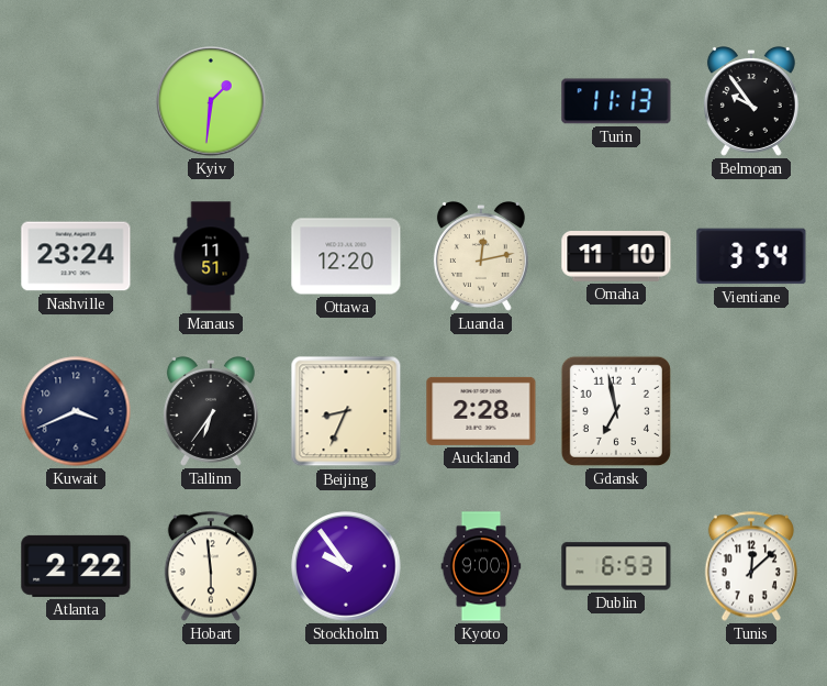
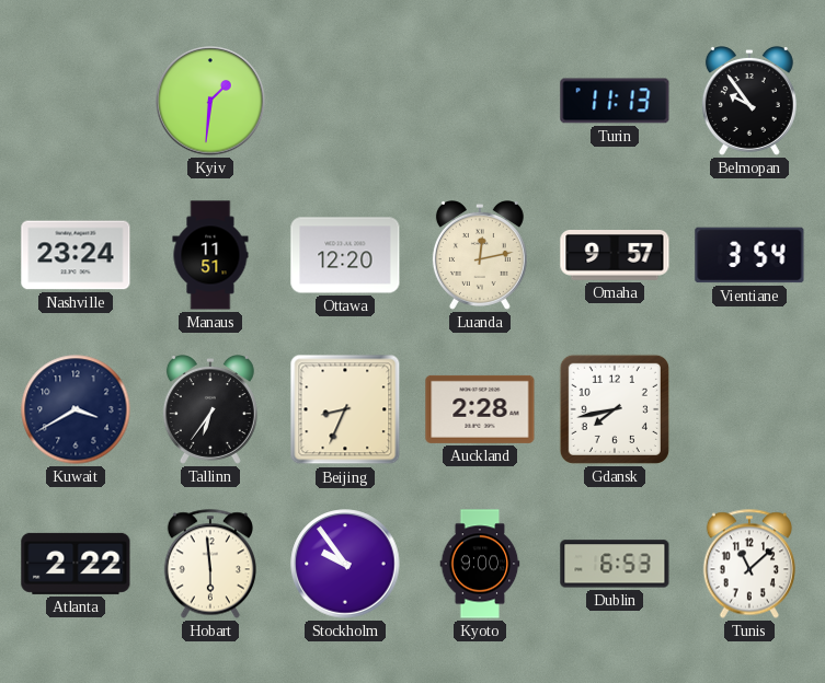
Omaha: 11:10 -> 9:57
Kuwait: 3:41 -> 3:40
Gdansk: 6:58 -> 7:43
Tunis: 12:08 -> 11:08
